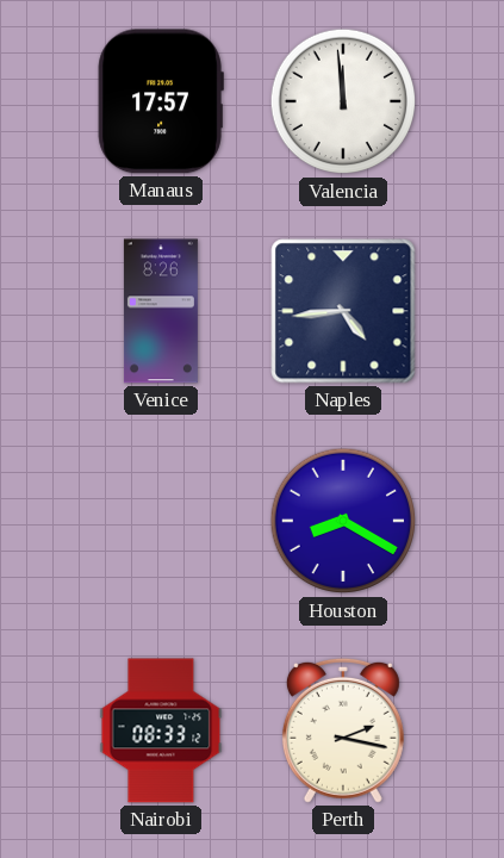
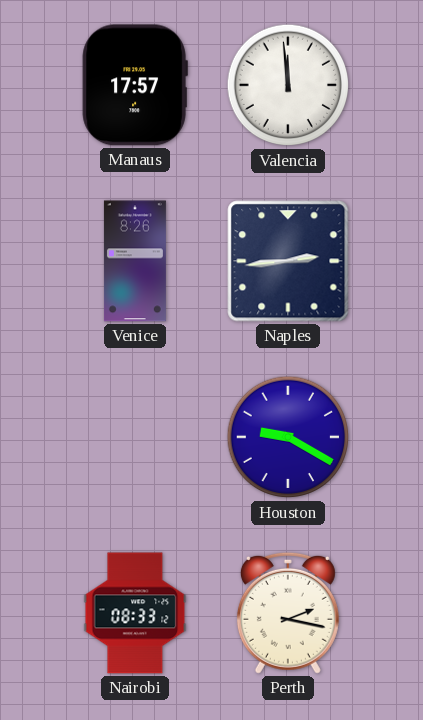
Naples: 4:44 -> 2:44
Houston: 8:20 -> 9:20
